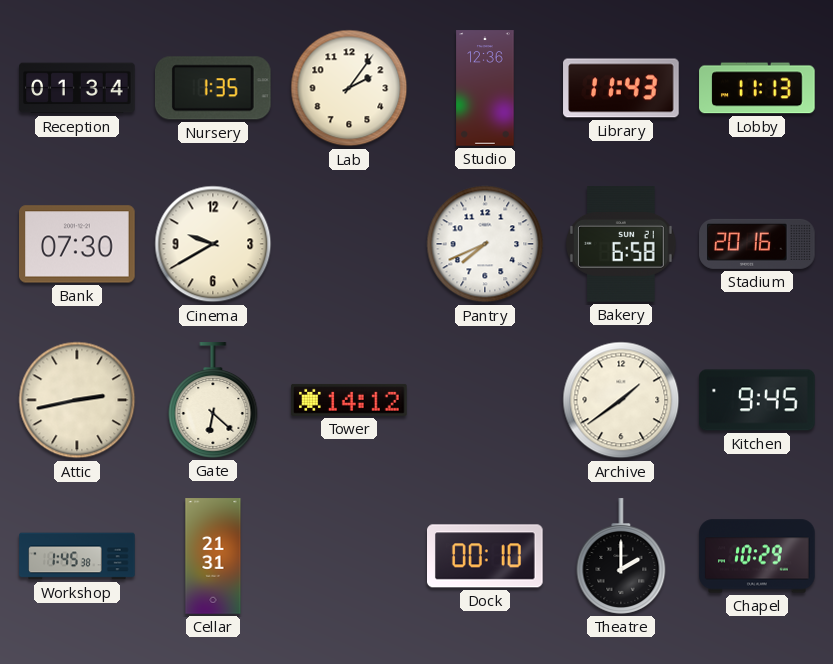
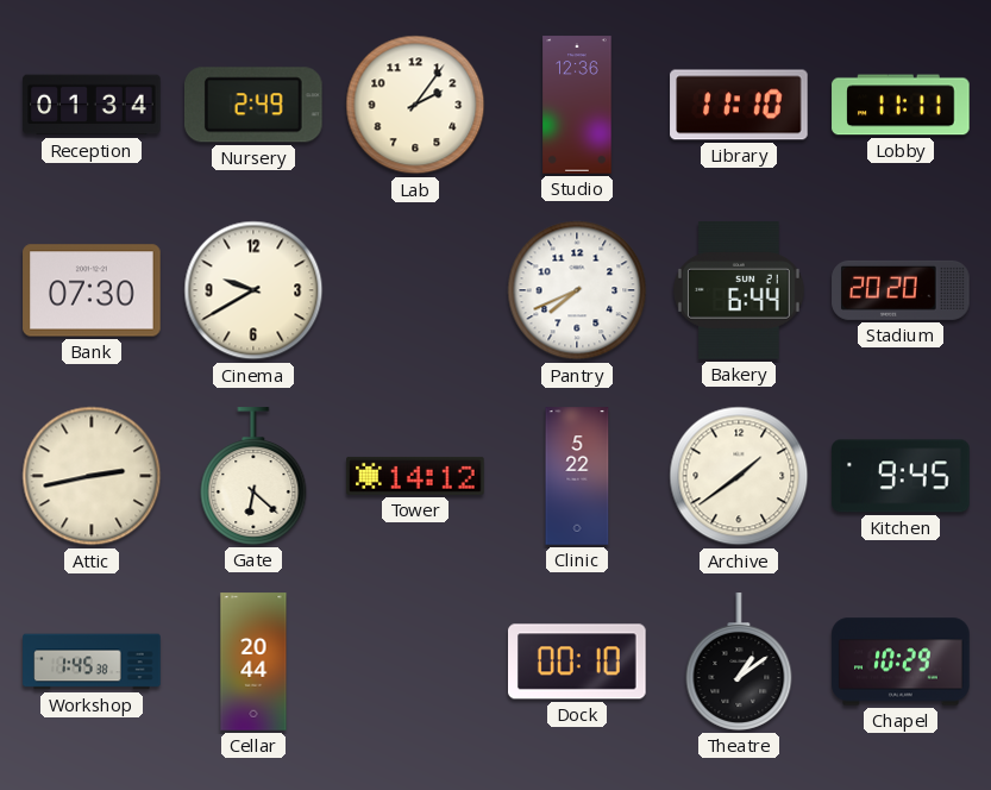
Nursery: 1:35 -> 2:49
Library: 11:43 -> 11:10
Lobby: 11:13 -> 11:11
Bakery: 6:58 -> 6:44
Stadium: 20:16 -> 20:20
Clinic: none -> 5:22
Cellar: 21:31 -> 20:44
Theatre: 2:00 -> 1:09
